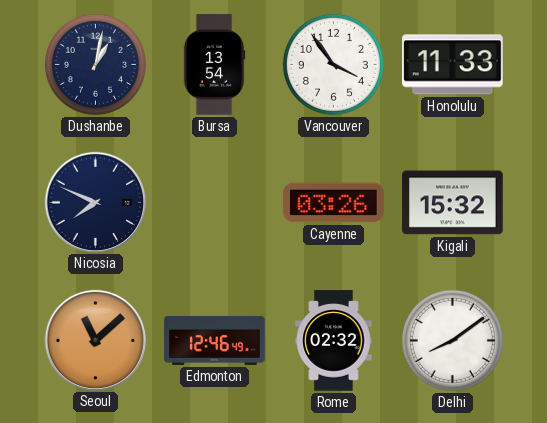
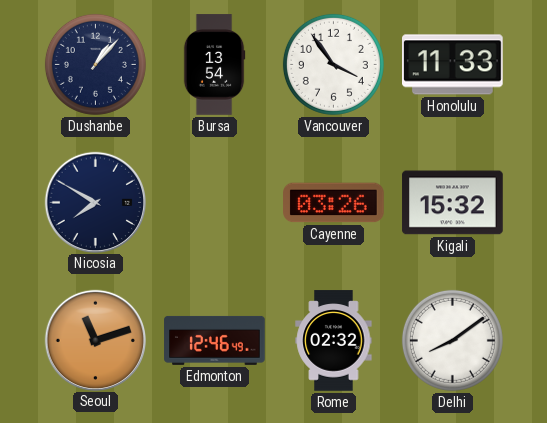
Dushanbe: 1:02 -> 1:07
Nicosia: 7:49 -> 7:50
Seoul: 11:08 -> 11:12
